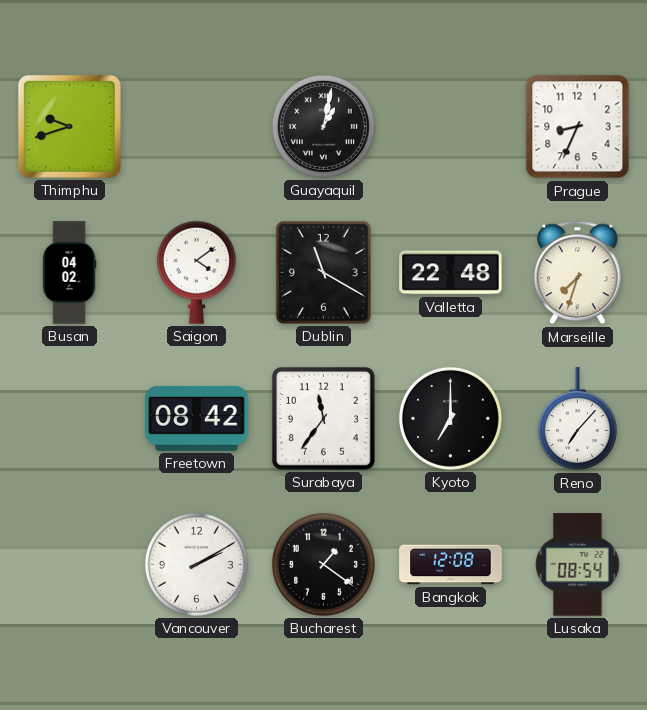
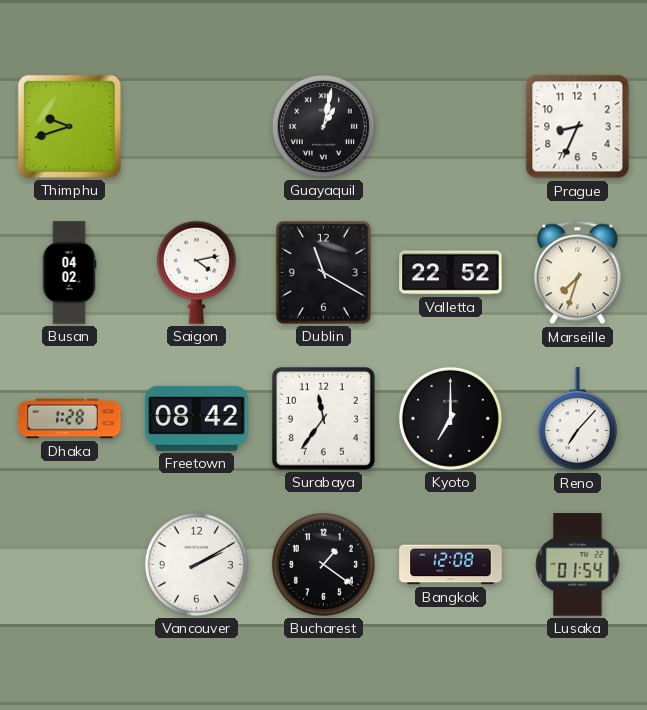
Saigon: 4:09 -> 4:13
Valletta: 22:48 -> 22:52
Dhaka: none -> 1:28
Lusaka: 08:54 -> 01:54
